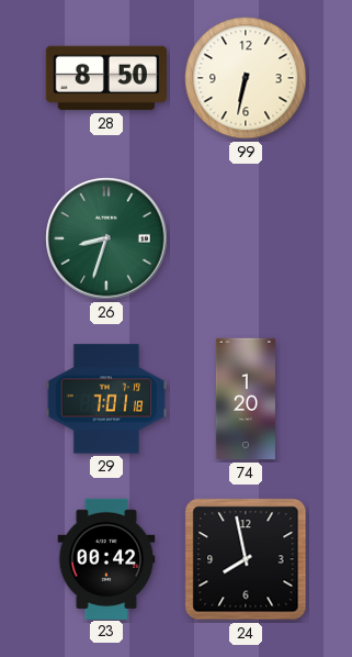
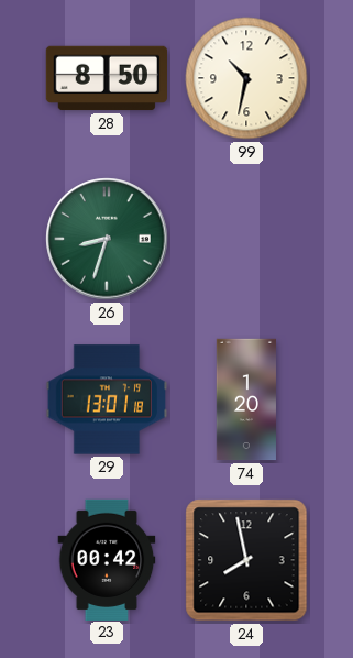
99: 6:32 -> 10:32
29: 7:01 -> 13:01
